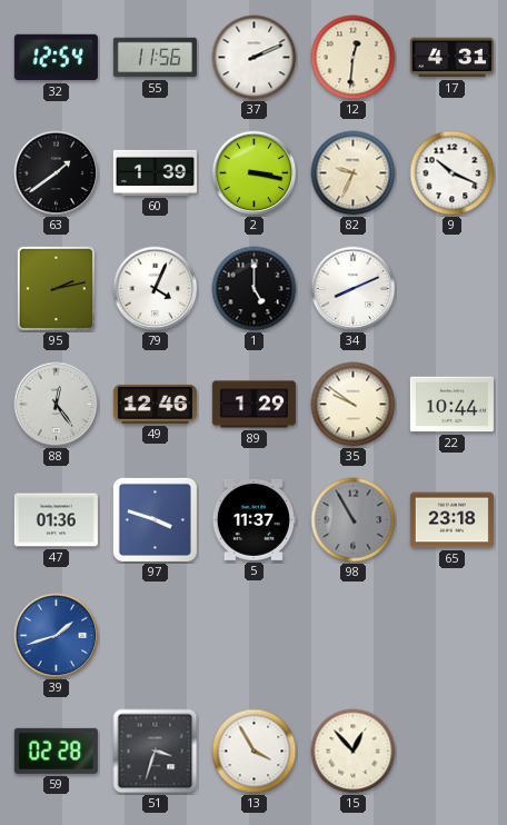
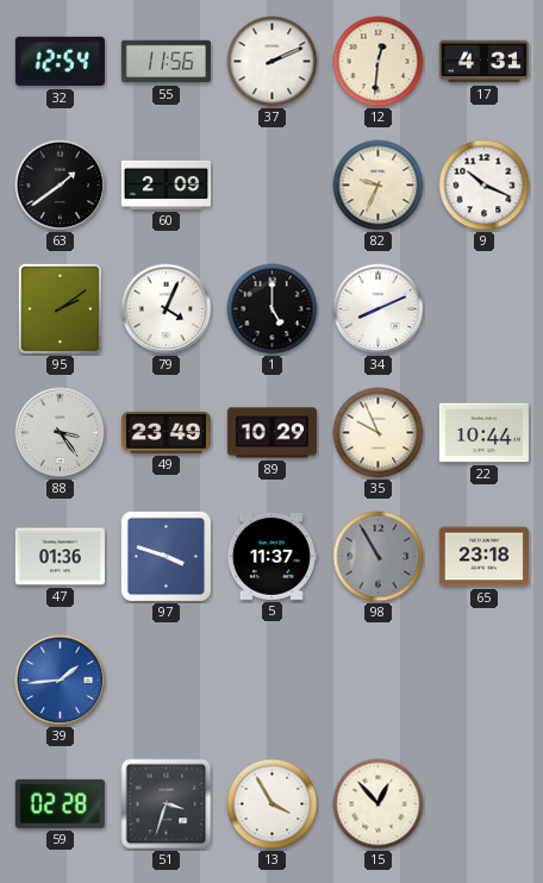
60: 1:39 -> 2:09
2: 3:17 -> none
95: 2:13 -> 2:09
88: 12:24 -> 3:24
49: 12:46 -> 23:49
89: 1:29 -> 10:29
35: 9:51 -> 9:56
39: 1:42 -> 1:44
